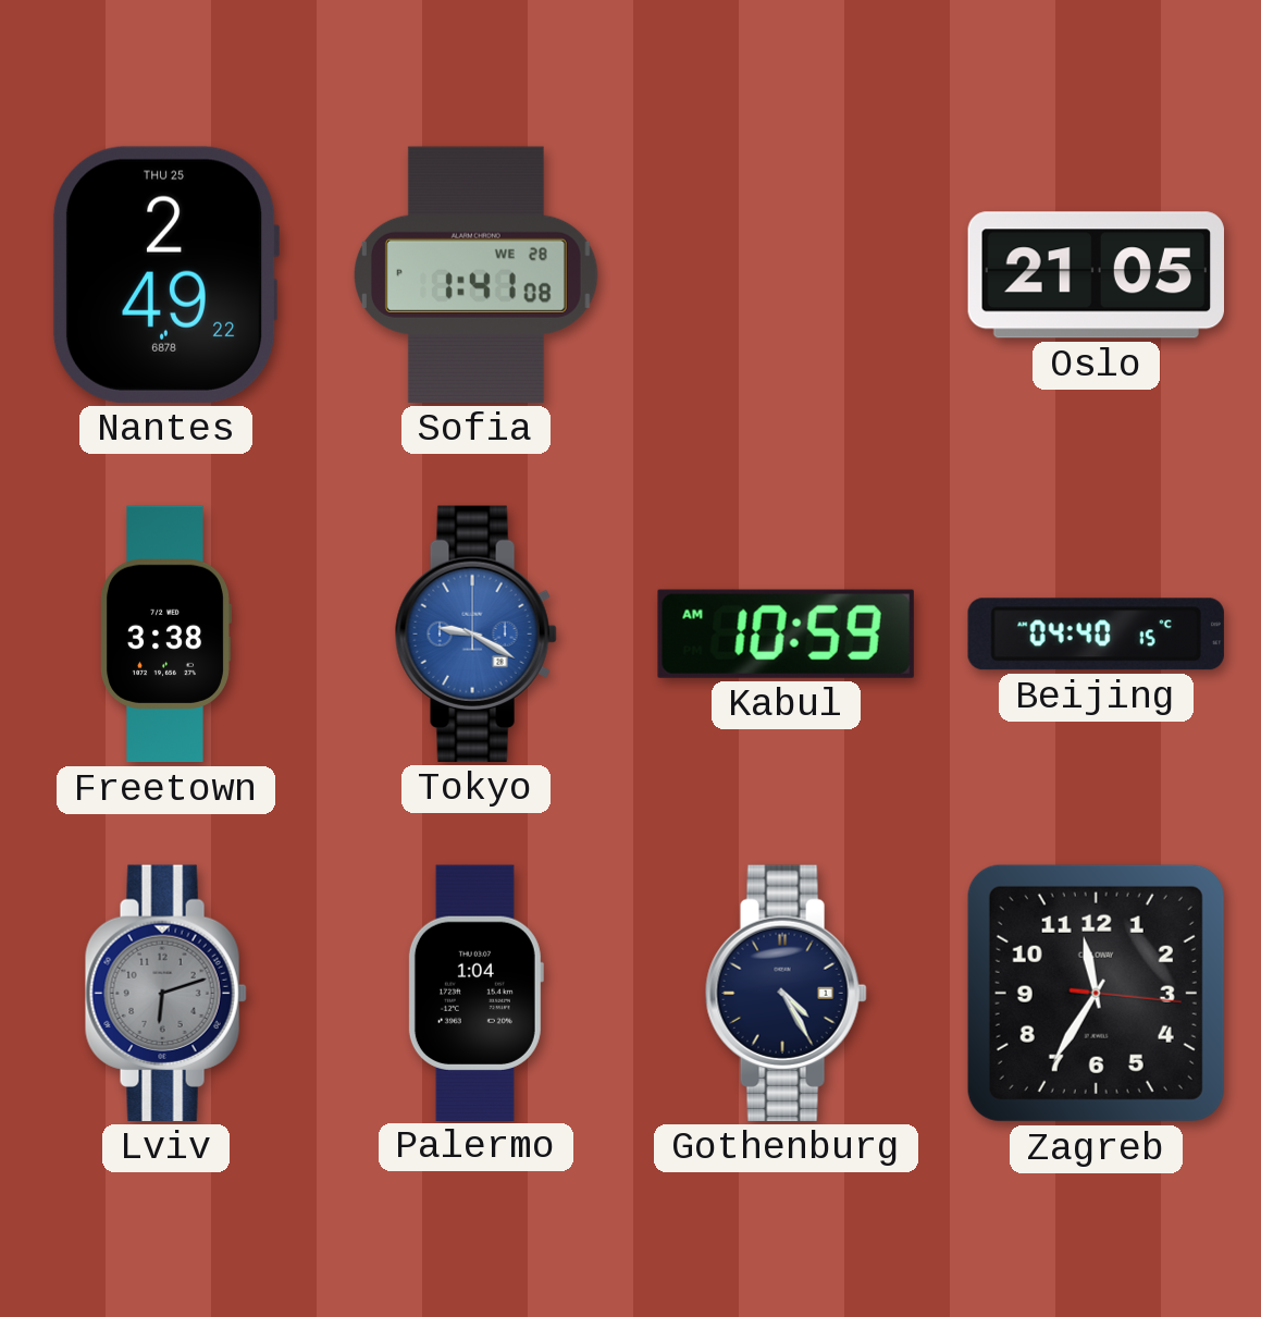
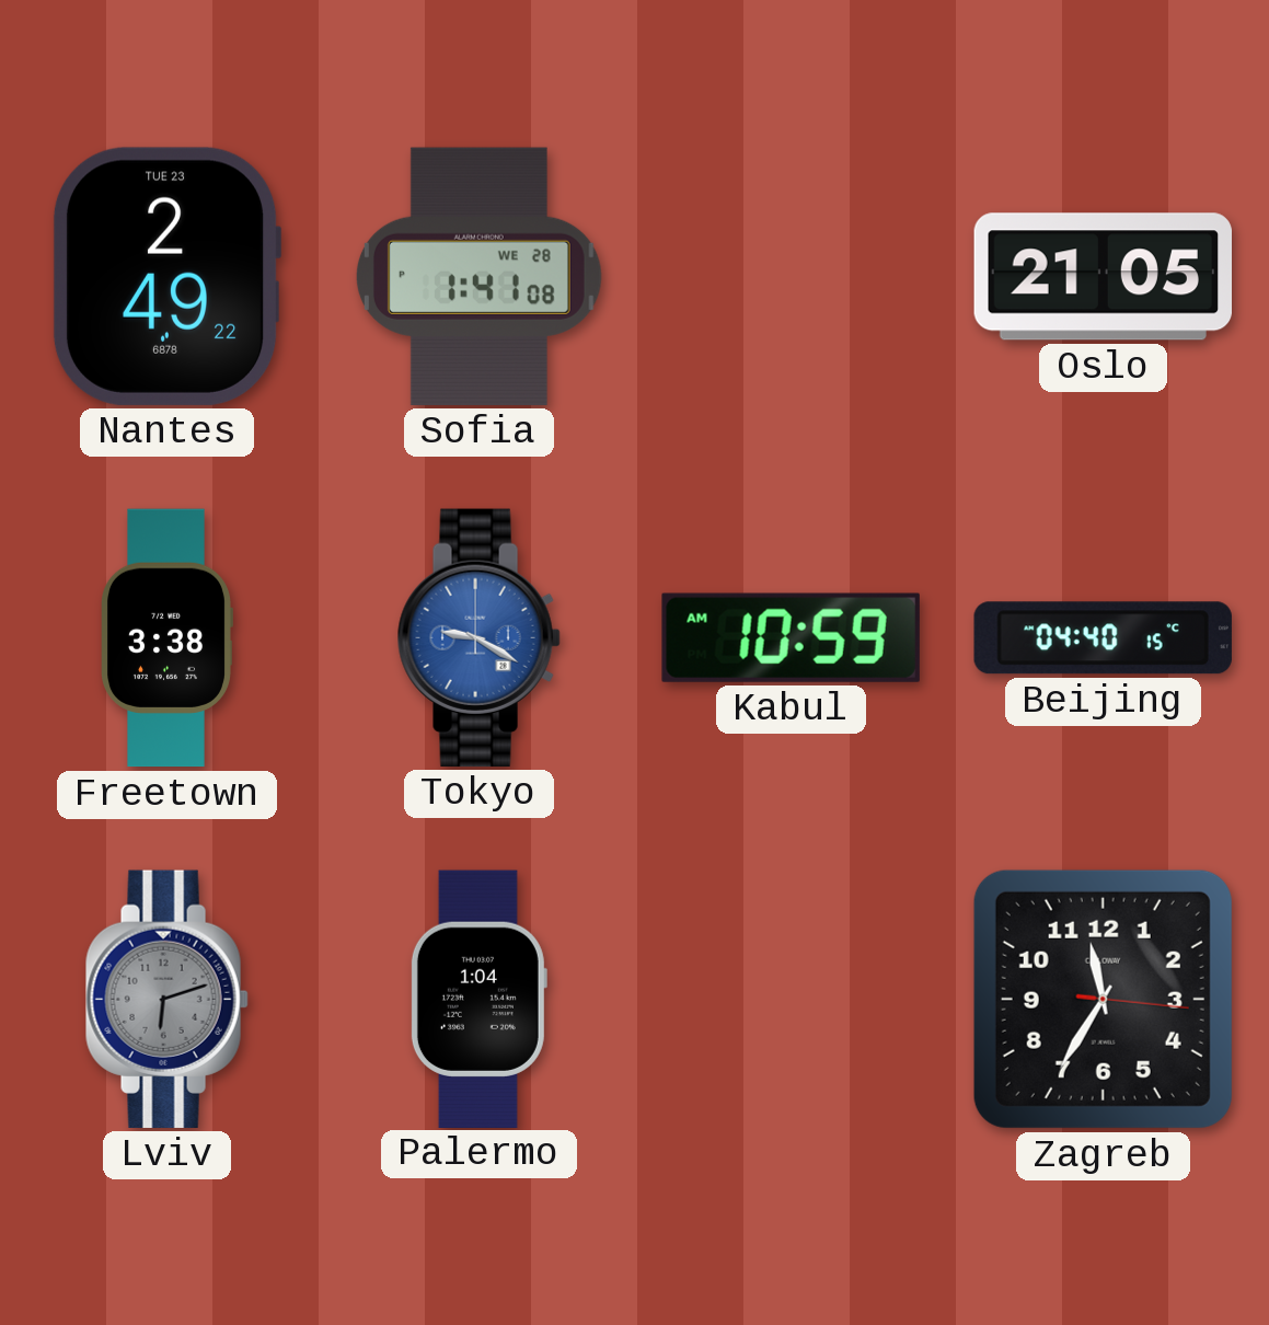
Nantes date: THU 25 -> TUE 23
Gothenburg: 4:25 -> none
